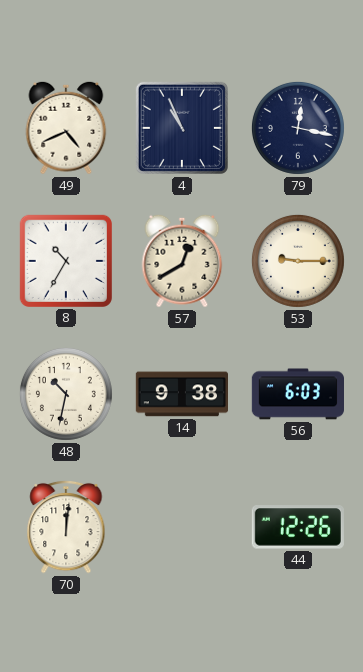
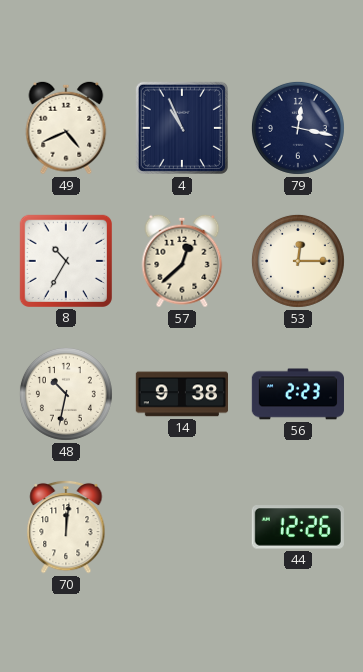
57: 12:40 -> 12:38
53: 9:15 -> 12:15
56: 6:03 -> 2:23
